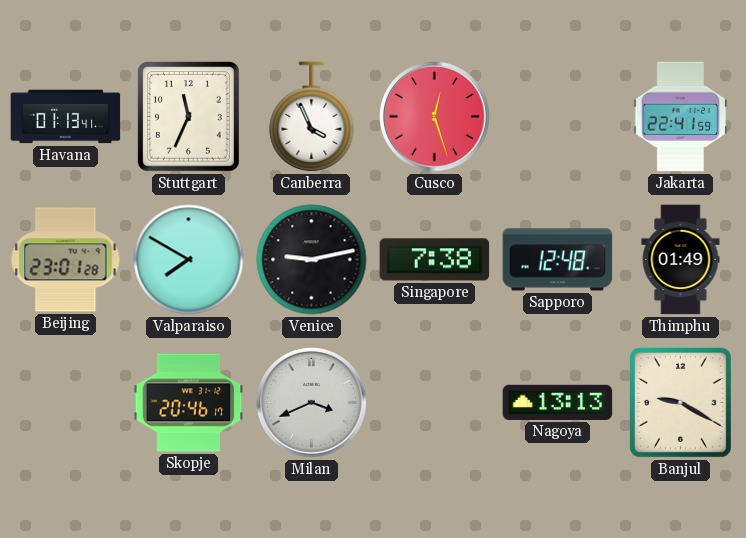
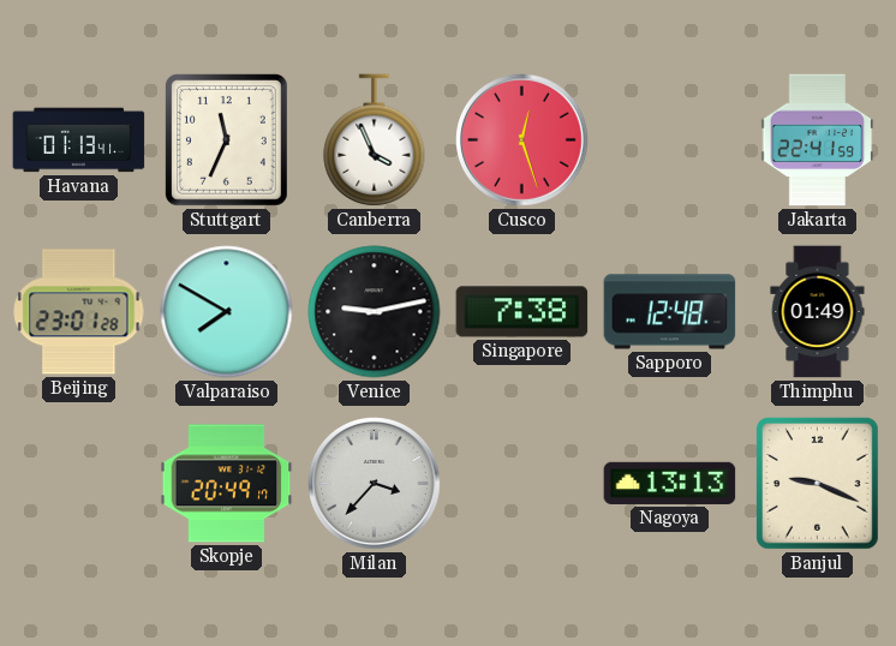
Skopje: 20:46 -> 20:49
Milan: 3:41 -> 3:37
Banjul: 9:20 -> 9:19
